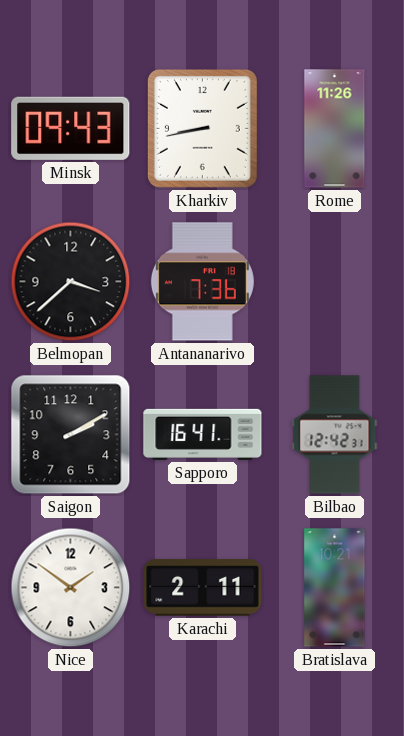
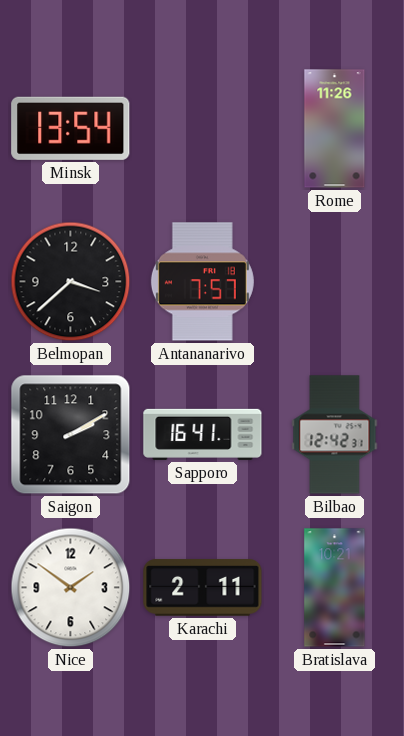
Minsk: 09:43 -> 13:54
Kharkiv: 8:43 -> none
Antananarivo: 7:36 -> 7:57
